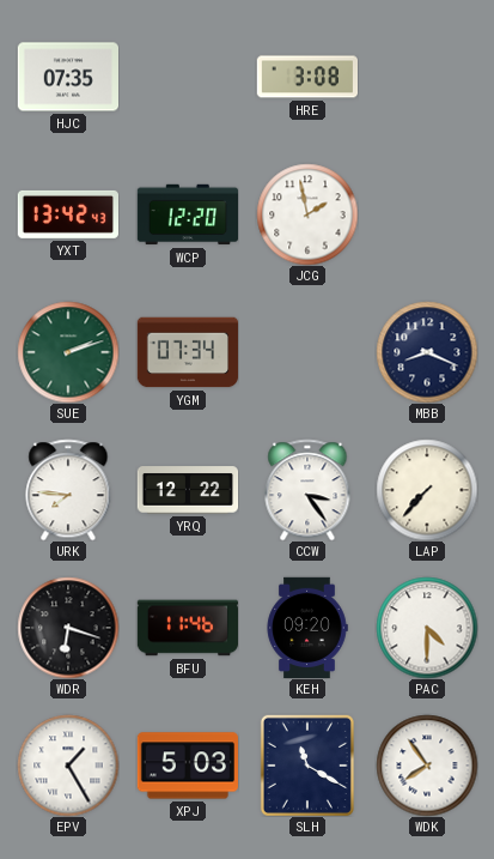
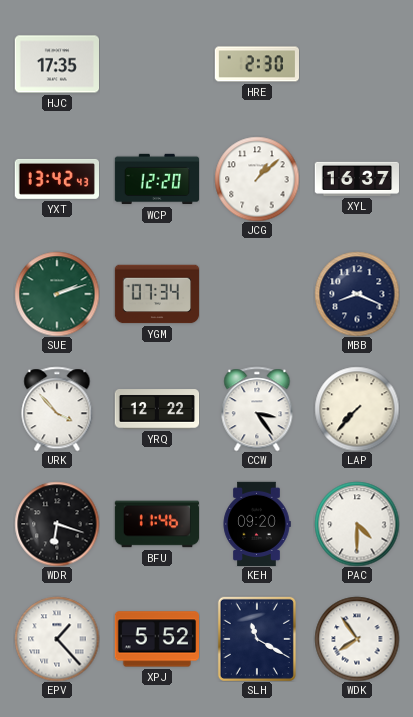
HJC: 07:35 -> 17:35
HRE: 3:08 -> 2:30
JCG: 1:58 -> 1:08
XYL: none -> 16:37
URK: 7:46 -> 3:53
EPV: 1:25 -> 1:23
XPJ: 5:03 -> 5:52
